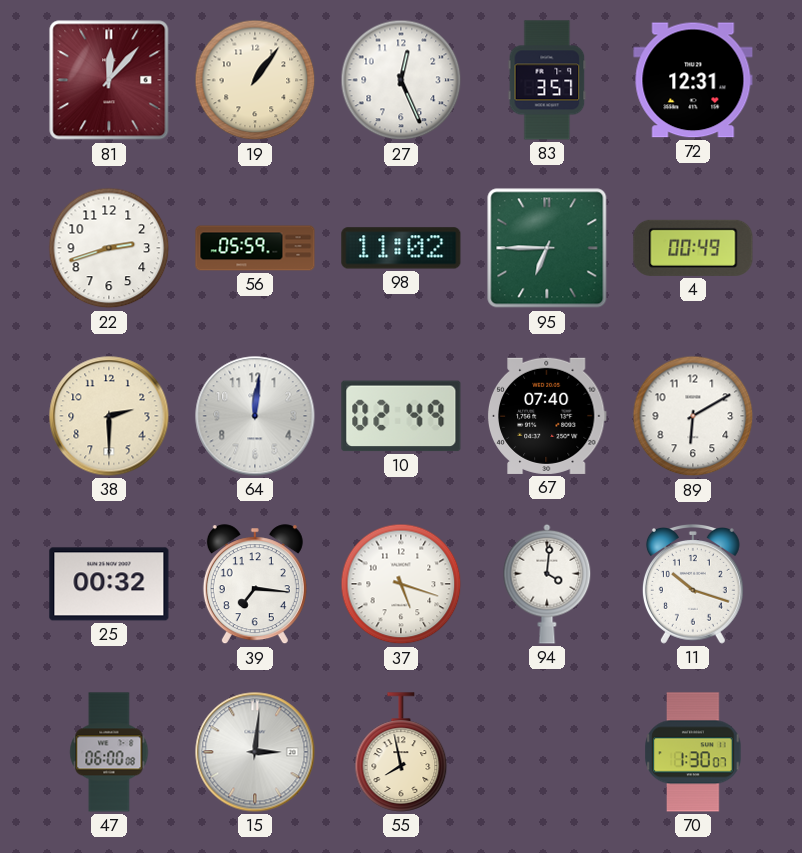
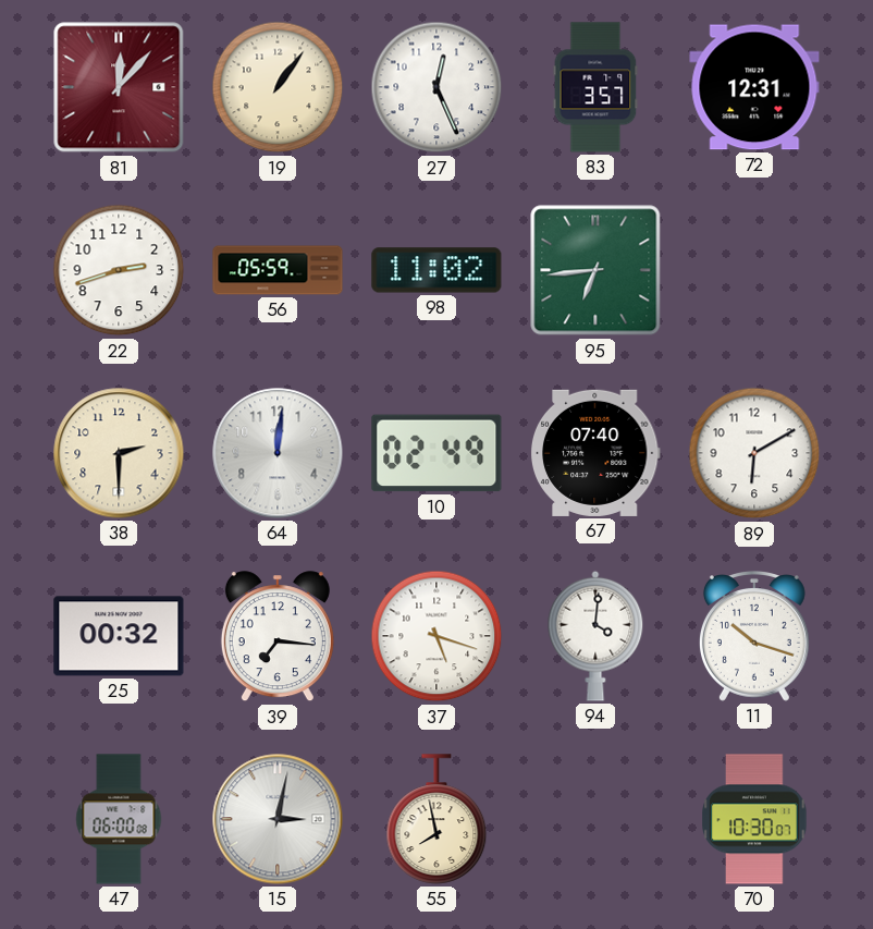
95: 6:45 -> 6:44
4: 00:49 -> none
15: 3:01 -> 3:02
70: 1:30 -> 10:30
